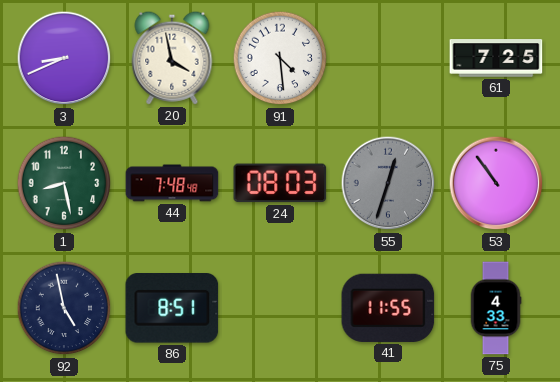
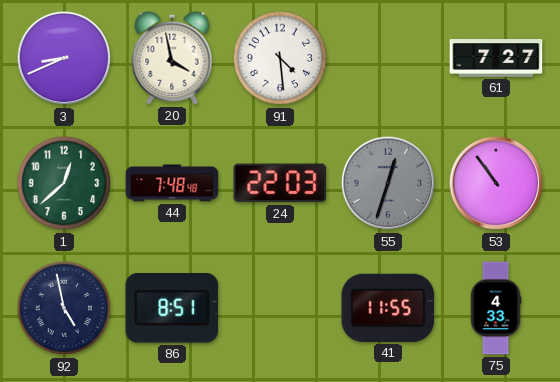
61: 7:25 -> 7:27
1: 8:28 -> 12:38
24: 08:03 -> 22:03
